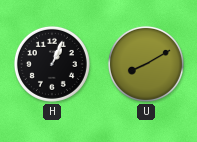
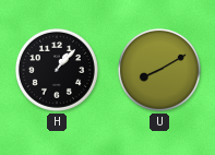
H: 1:04 -> 1:07
